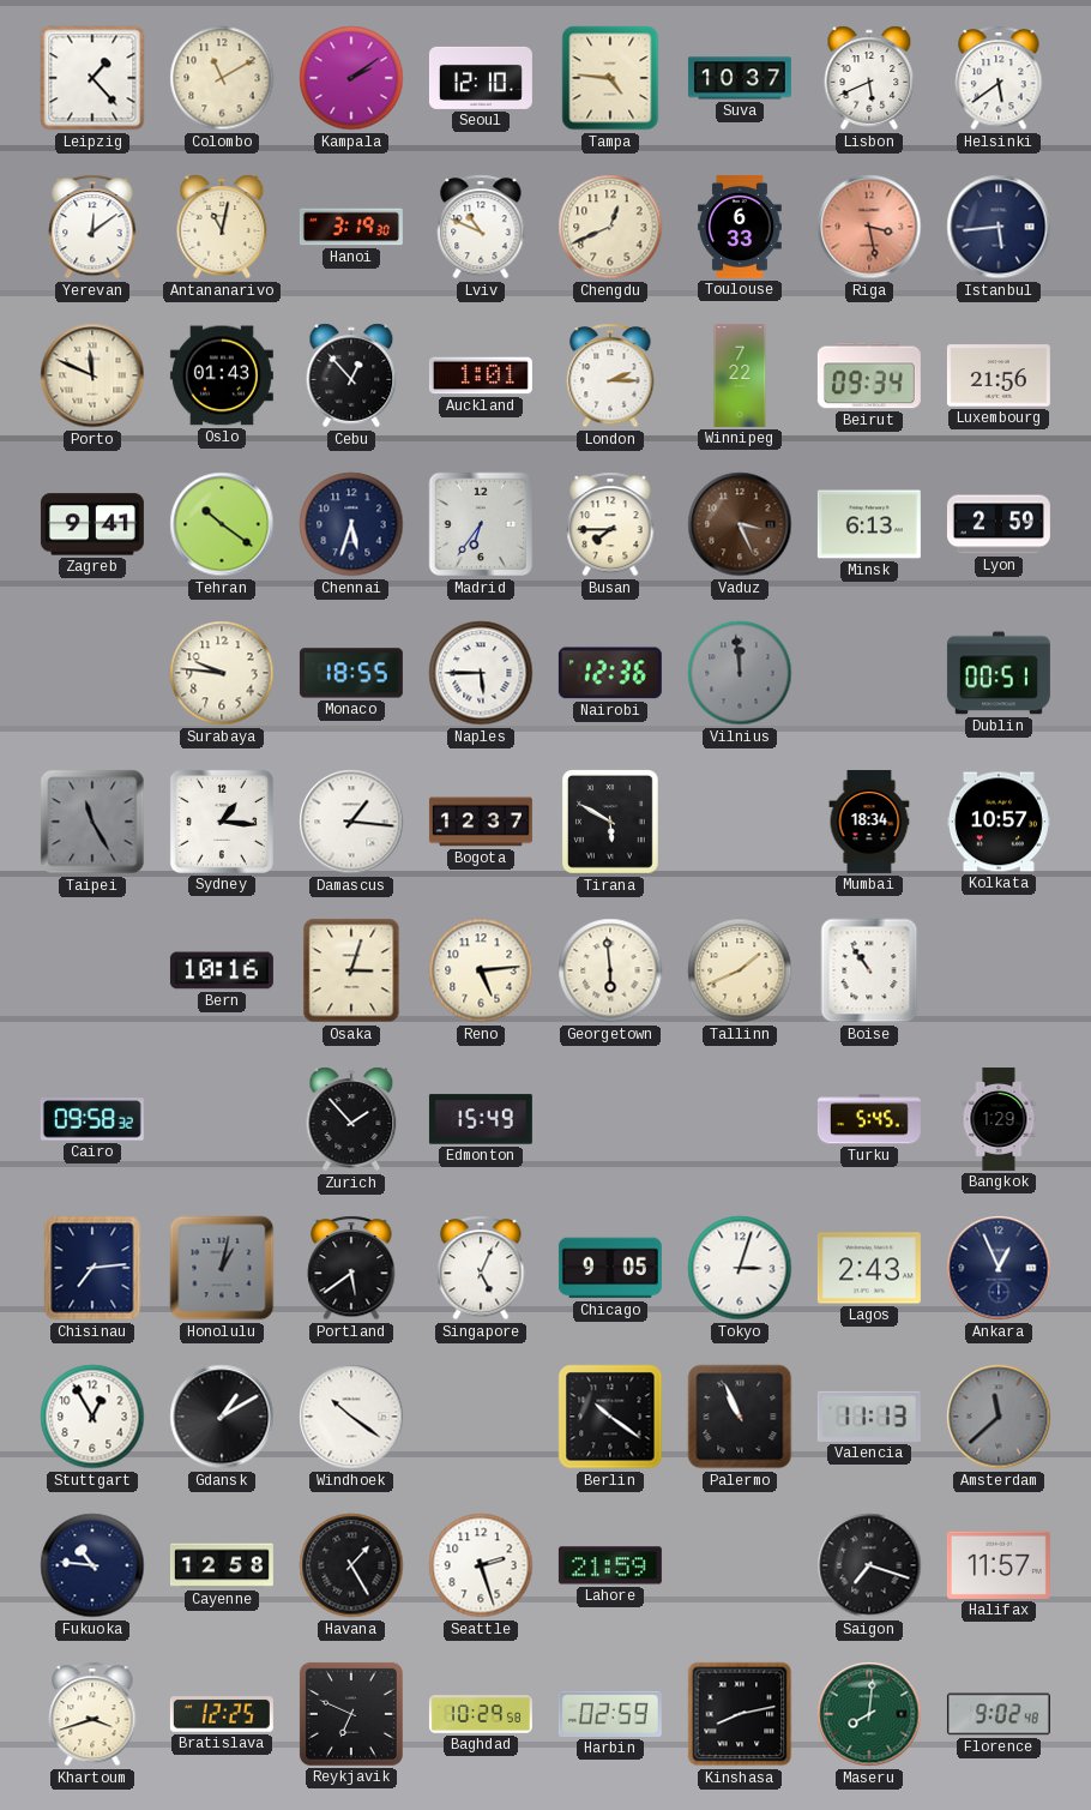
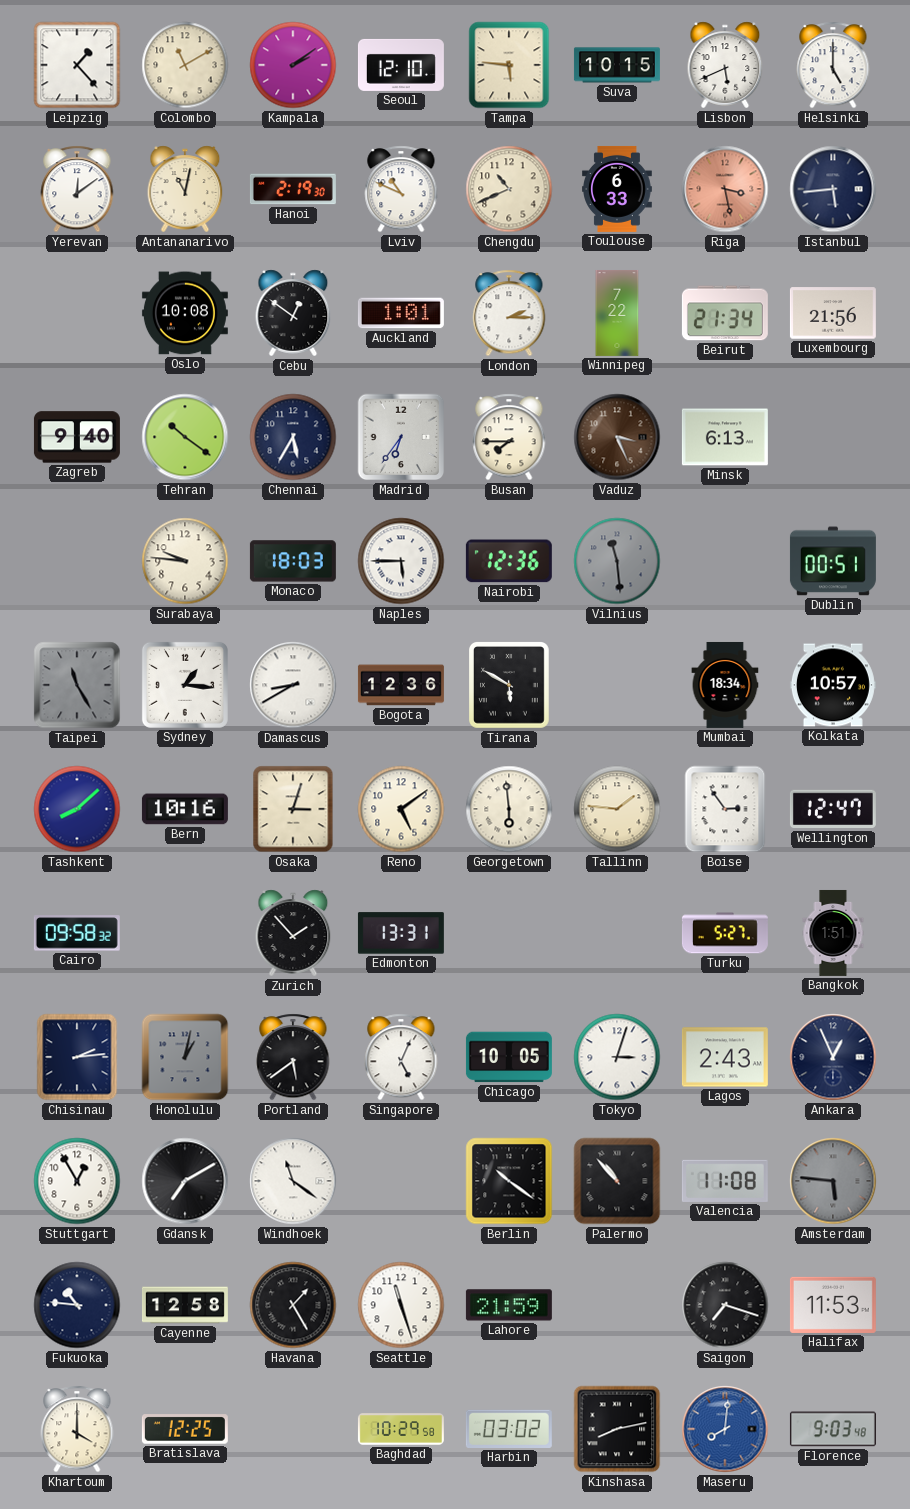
Tampa: 4:46 -> 5:46
Suva: 10:37 -> 10:15
Helsinki: 5:39 -> 5:00
Hanoi: 3:19 -> 2:19
Chengdu: 12:41 -> 10:41
Porto: 11:49 -> none
Oslo: 01:43 -> 10:08
Cebu: 12:53 -> 12:51
Beirut: 09:34 -> 21:34
Zagreb: 9:41 -> 9:40
Chennai: 5:33 -> 5:35
Lyon: 2:59 -> none
Monaco: 18:55 -> 18:03
Vilnius: 11:59 -> 11:29
Damascus: 1:16 -> 8:40
Bogota: 12:37 -> 12:36
Tashkent: none -> 8:08
Reno: 5:14 -> 5:09
Tallinn: 1:41 -> 1:46
Boise: 10:54 -> 2:54
Wellington: none -> 12:47
Edmonton: 15:49 -> 13:31
Turku: 5:45 -> 5:27
Bangkok: 1:29 -> 1:51
Chisinau: 7:14 -> 2:14
Chicago: 9:05 -> 10:05
Gdansk: 1:10 -> 7:10
Windhoek: 10:21 -> 11:21
Palermo: 10:56 -> 10:53
Valencia: 11:13 -> 11:08
Amsterdam: 11:38 -> 5:46
Seattle: 2:27 -> 11:27
Halifax: 11:57 -> 11:53
Khartoum: 3:42 -> 4:00
Reykjavik: 6:49 -> none
Harbin: 02:59 -> 03:02
Maseru dial: green -> blue
Florence: 9:02 -> 9:03
